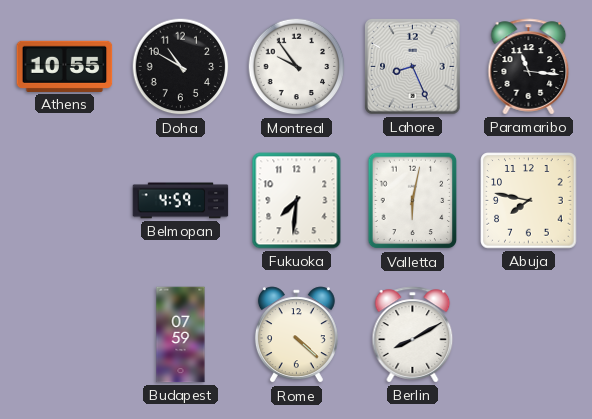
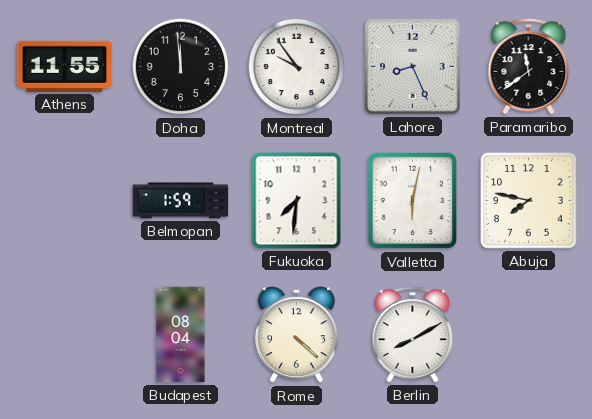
Athens: 10:55 -> 11:55
Doha: 10:50 -> 11:59
Paramaribo: 11:16 -> 11:39
Belmopan: 4:59 -> 1:59
Budapest: 07:59 -> 08:04
